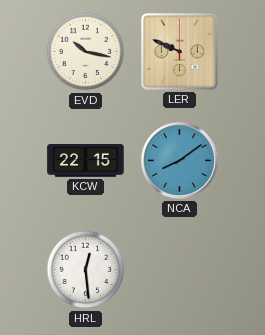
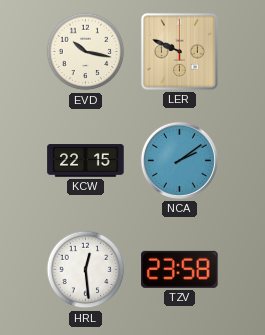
NCA: 8:09 -> 2:09
TZV: none -> 23:58
